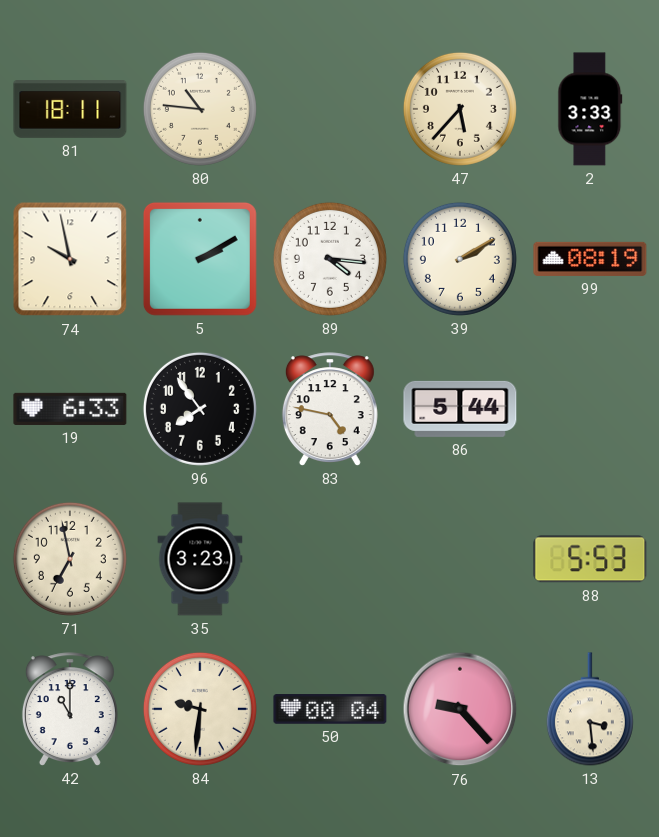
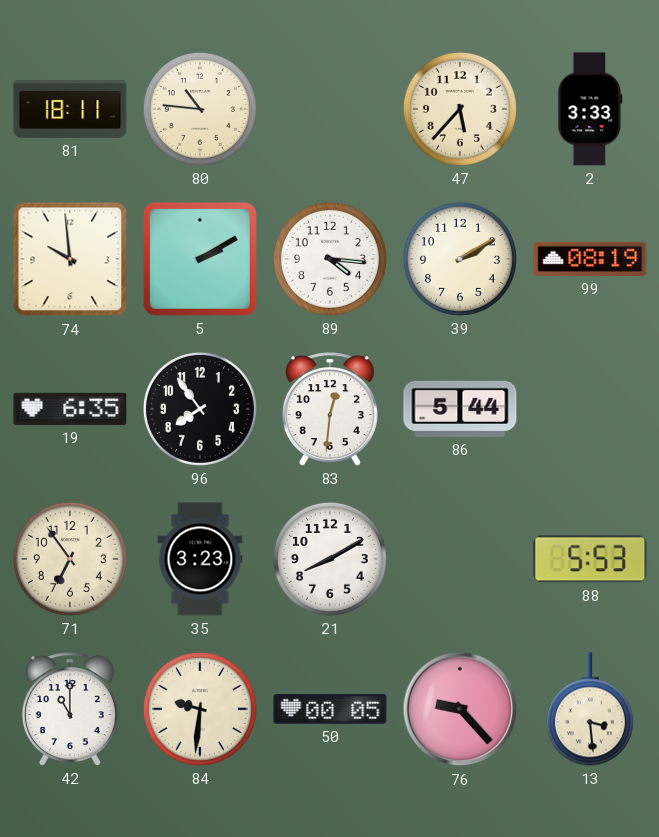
74: 9:58 -> 9:59
19: 6:33 -> 6:35
83: 4:47 -> 12:31
71: 6:58 -> 6:54
21: none -> 8:10
50: 00:04 -> 00:05
